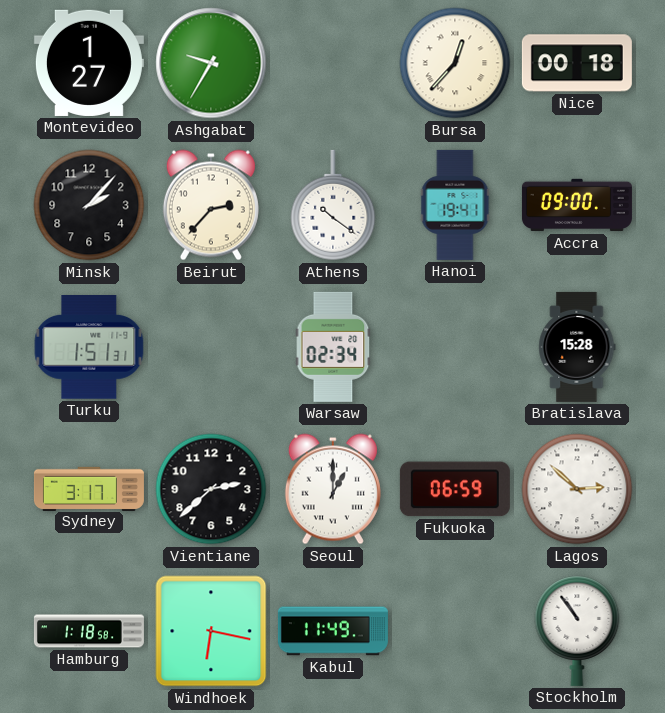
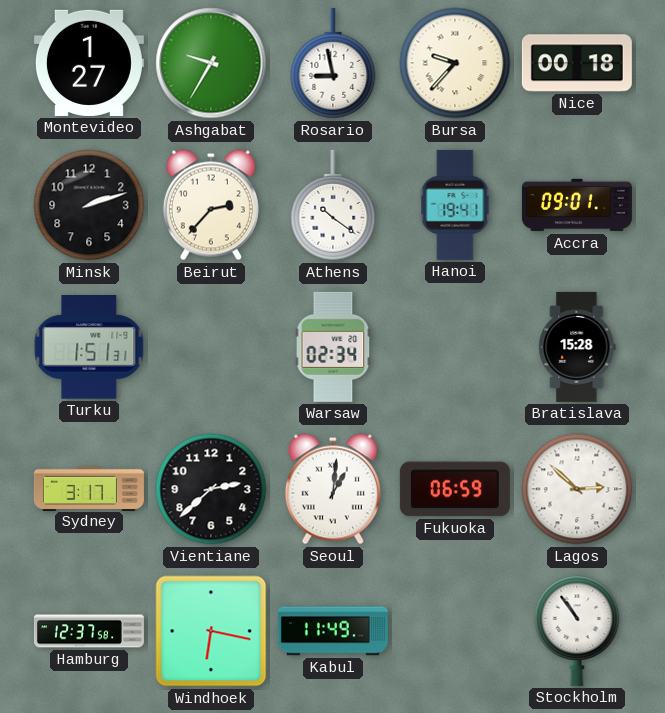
Rosario: none -> 8:58
Bursa: 12:37 -> 9:37
Minsk: 2:07 -> 2:12
Accra: 09:00 -> 09:01
Seoul: 1:00 -> 1:01
Hamburg: 1:18 -> 12:37
